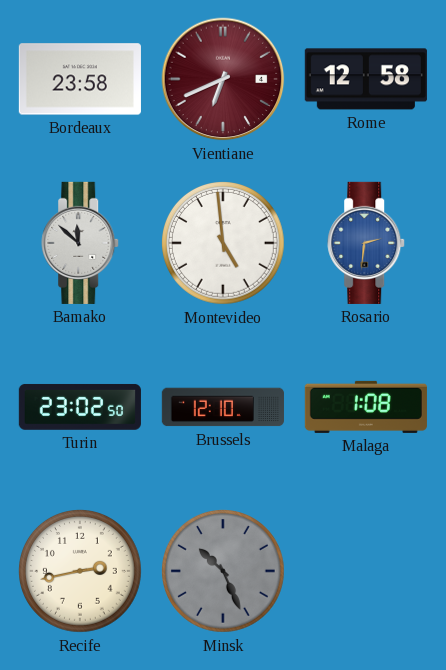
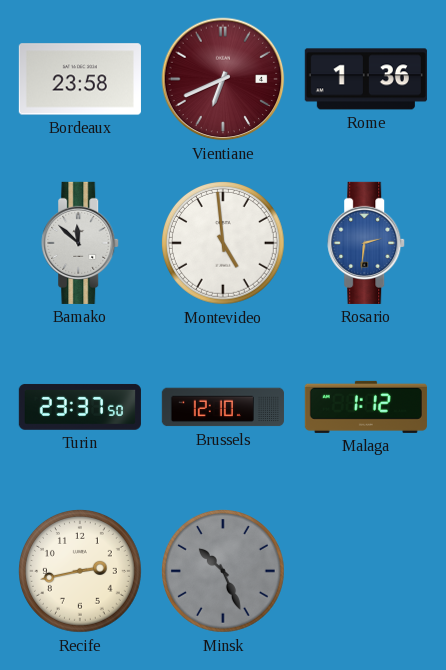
Rome: 12:58 -> 1:36
Turin: 23:02 -> 23:37
Malaga: 1:08 -> 1:12
